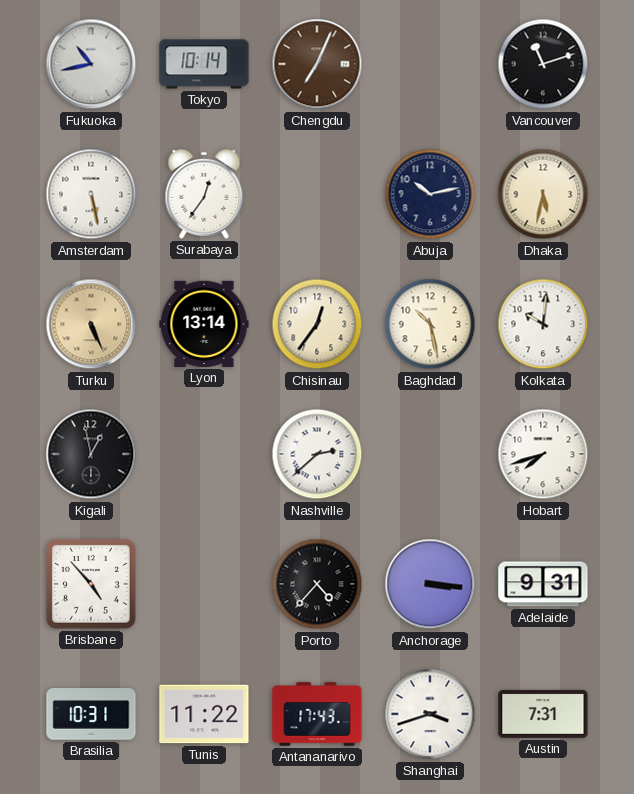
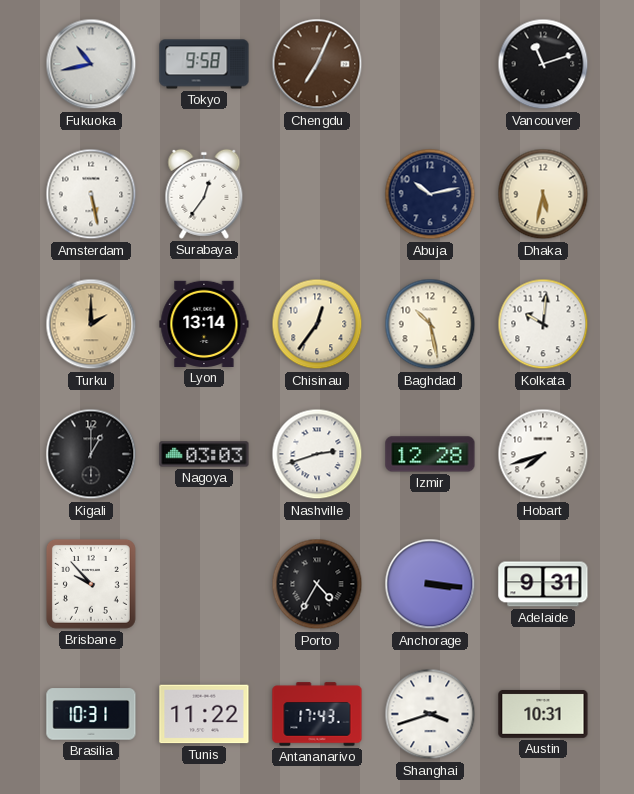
Tokyo: 10:14 -> 9:58
Turku: 5:26 -> 2:00
Kigali: 12:58 -> 1:00
Nagoya: none -> 03:03
Nashville: 2:38 -> 2:42
Izmir: none -> 12:28
Brisbane: 4:53 -> 9:53
Porto: 4:37 -> 4:35
Austin: 7:31 -> 10:31
